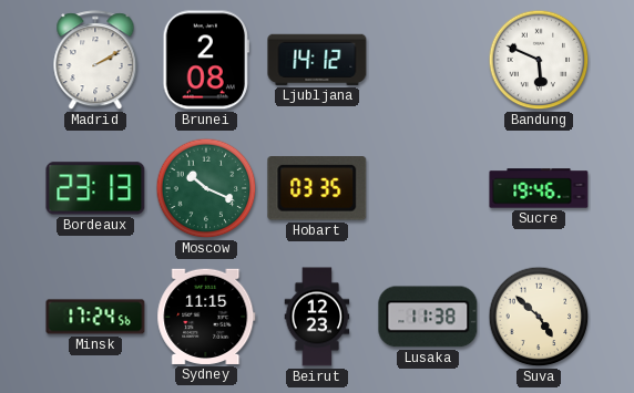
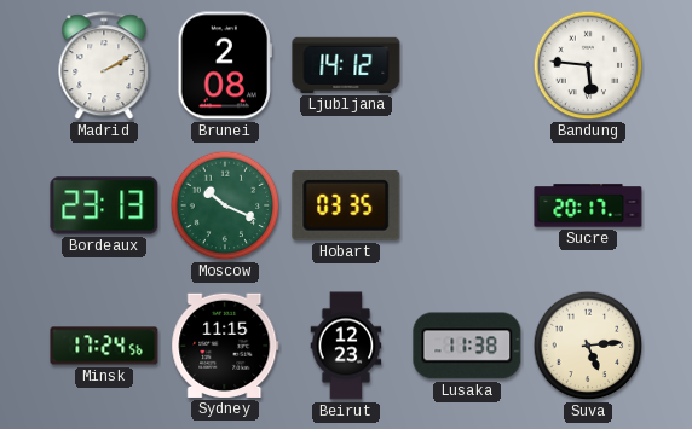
Bandung: 5:49 -> 5:46
Sucre: 19:46 -> 20:17
Suva: 4:52 -> 5:14
